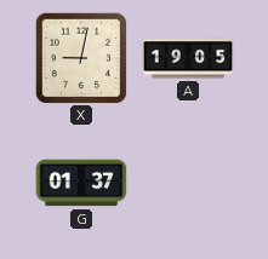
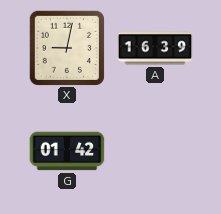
A: 19:05 -> 16:39
G: 01:37 -> 01:42
